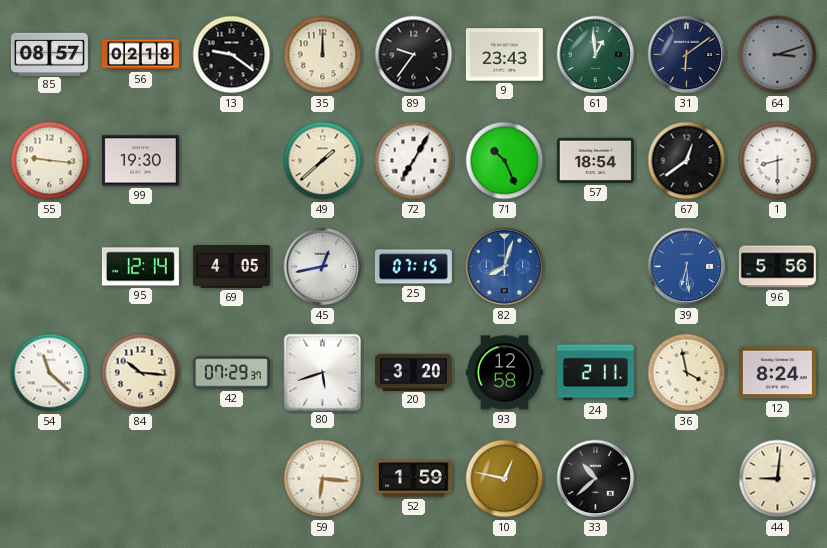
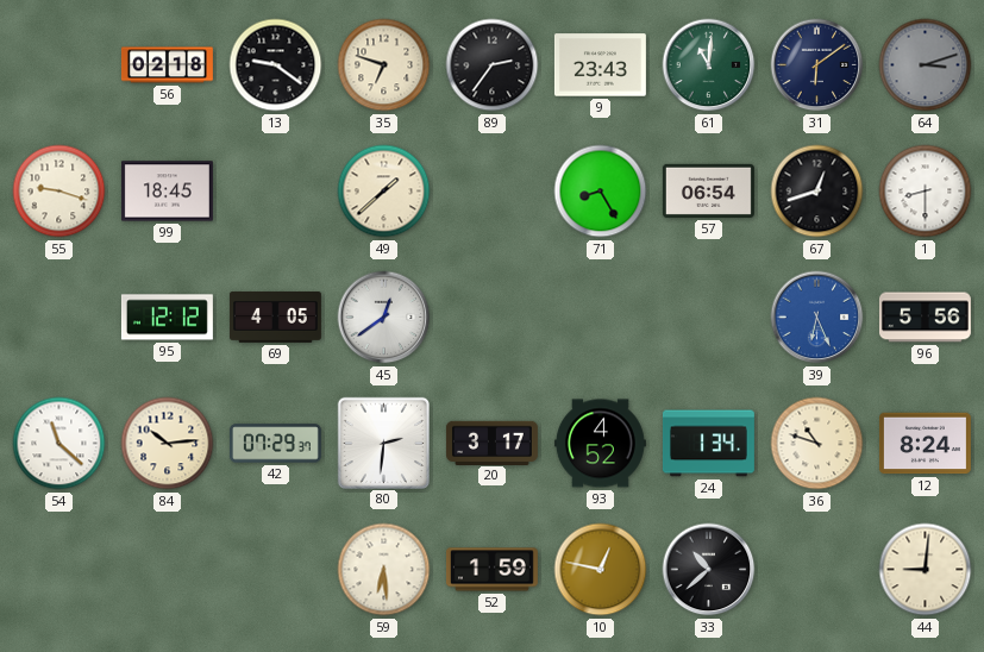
85: 08:57 -> none
35: 12:00 -> 6:48
89: 9:36 -> 2:36
61: 12:59 -> 11:01
55: 9:16 -> 9:18
99: 19:30 -> 18:45
72: 7:05 -> none
71: 10:26 -> 8:25
57: 18:54 -> 06:54
67: 12:39 -> 12:42
95: 12:14 -> 12:12
45: 12:43 -> 12:39
25: 07:15 -> none
82: 8:03 -> none
39: 6:29 -> 6:26
84: 10:16 -> 10:14
80: 5:42 -> 2:31
20: 3:20 -> 3:17
93: 12:58 -> 4:52
24: 2:11 -> 1:34
36: 3:58 -> 10:48
59: 6:16 -> 6:29
